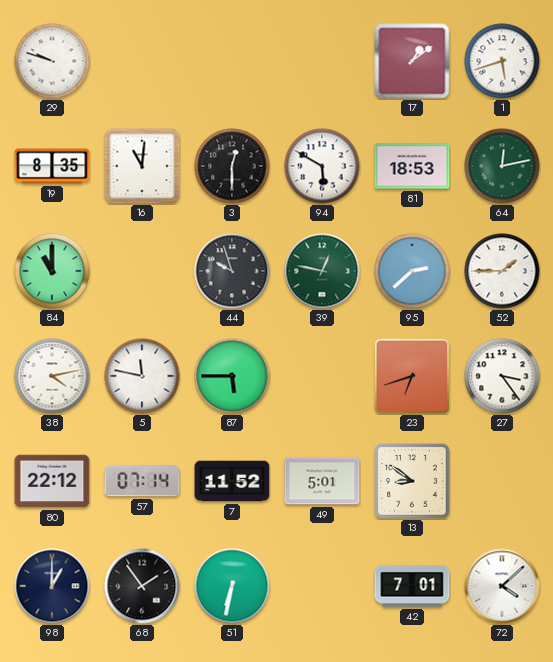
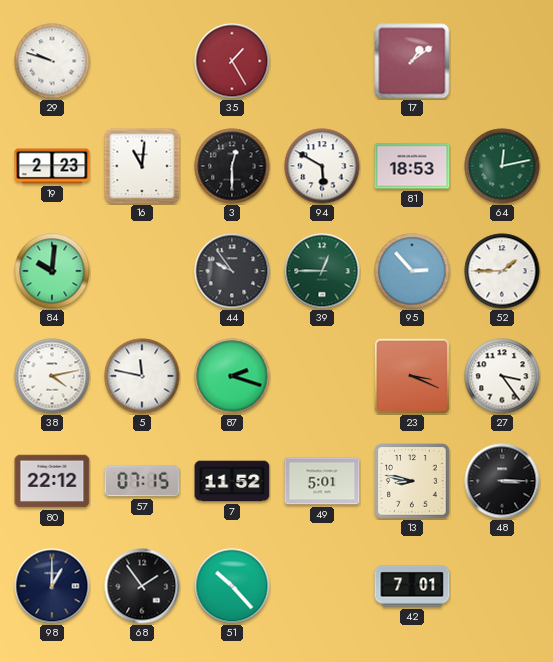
35: none -> 1:25
1: 5:42 -> none
19: 8:35 -> 2:23
84: 11:00 -> 10:01
44: 9:57 -> 9:54
39: 12:47 -> 12:45
95: 2:38 -> 2:53
87: 5:45 -> 2:18
23: 6:42 -> 3:19
57: 07:14 -> 07:15
13: 8:51 -> 8:47
48: none -> 3:15
51: 6:32 -> 10:23
72: 4:08 -> none
